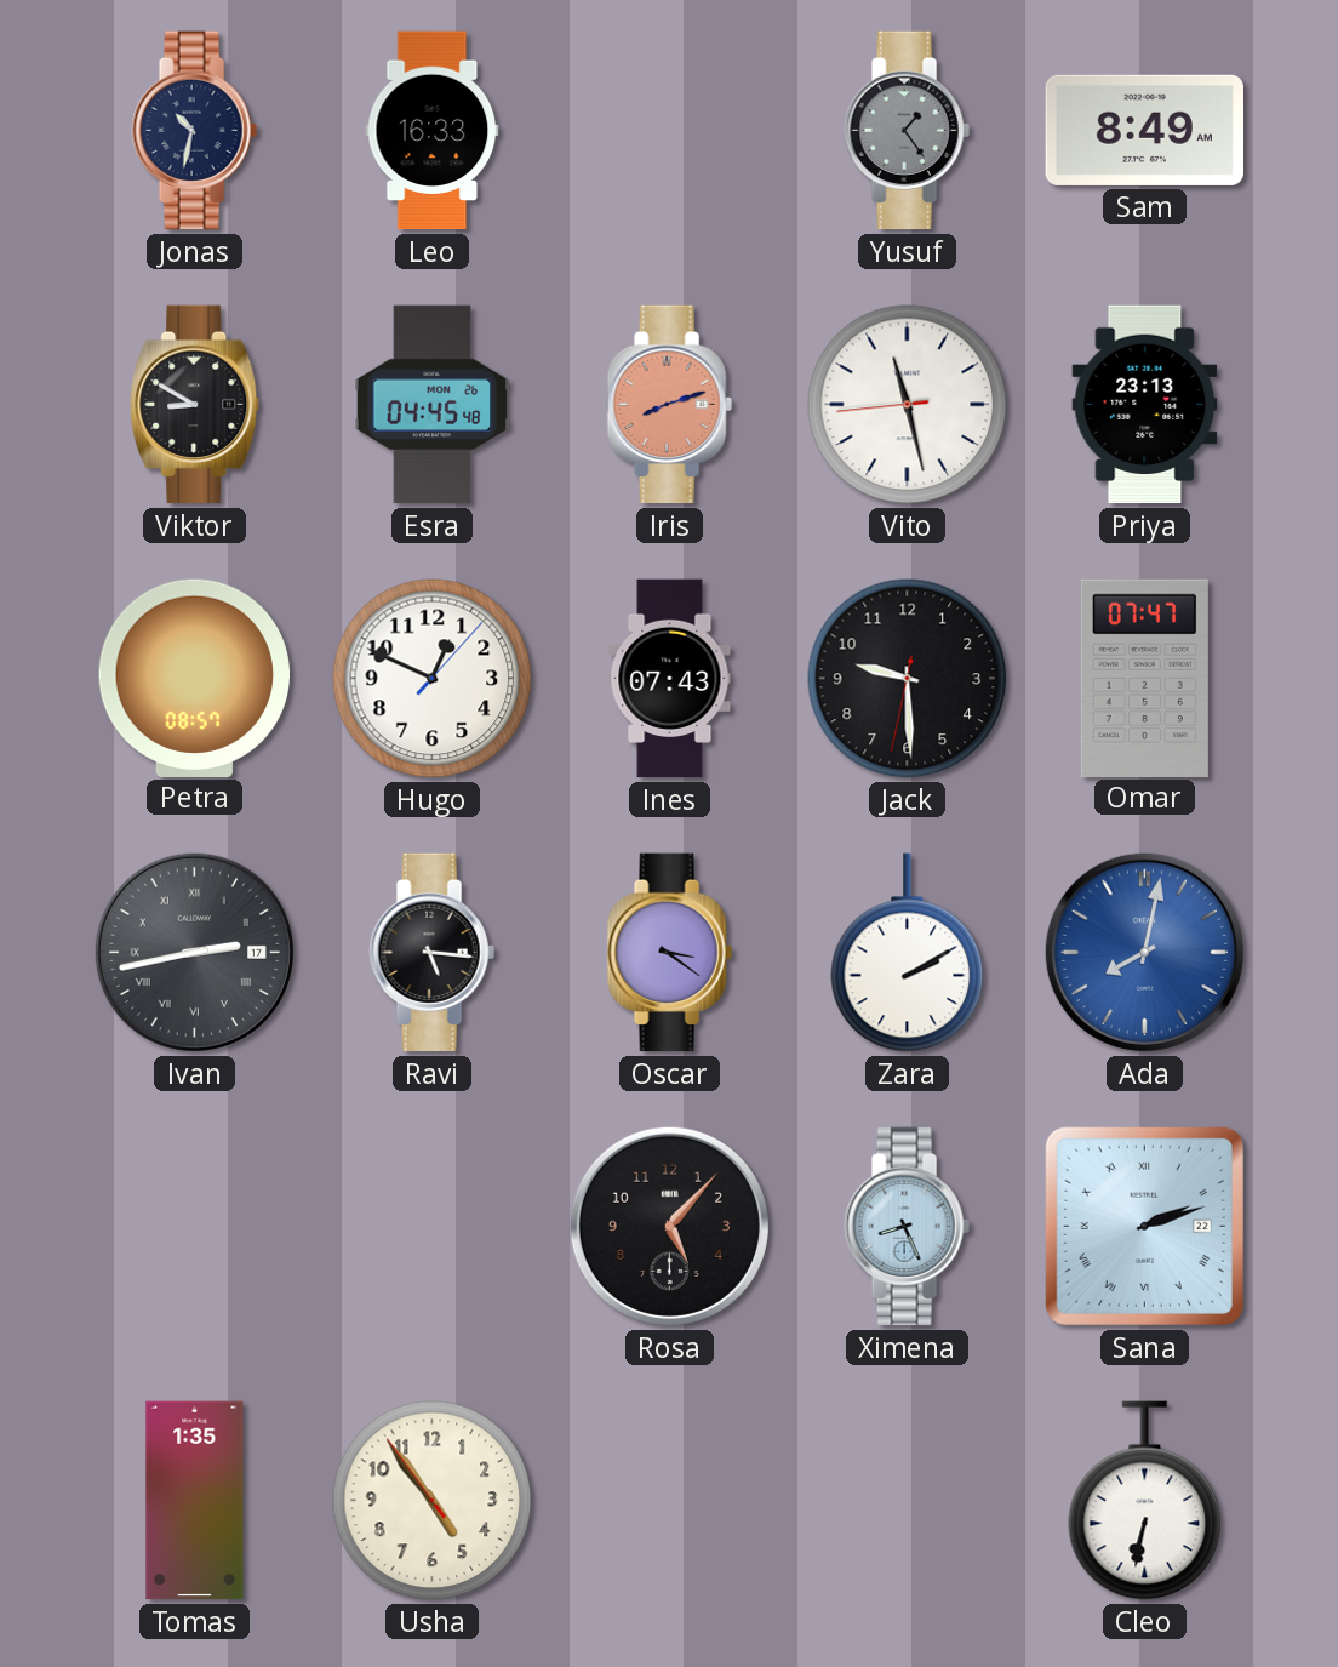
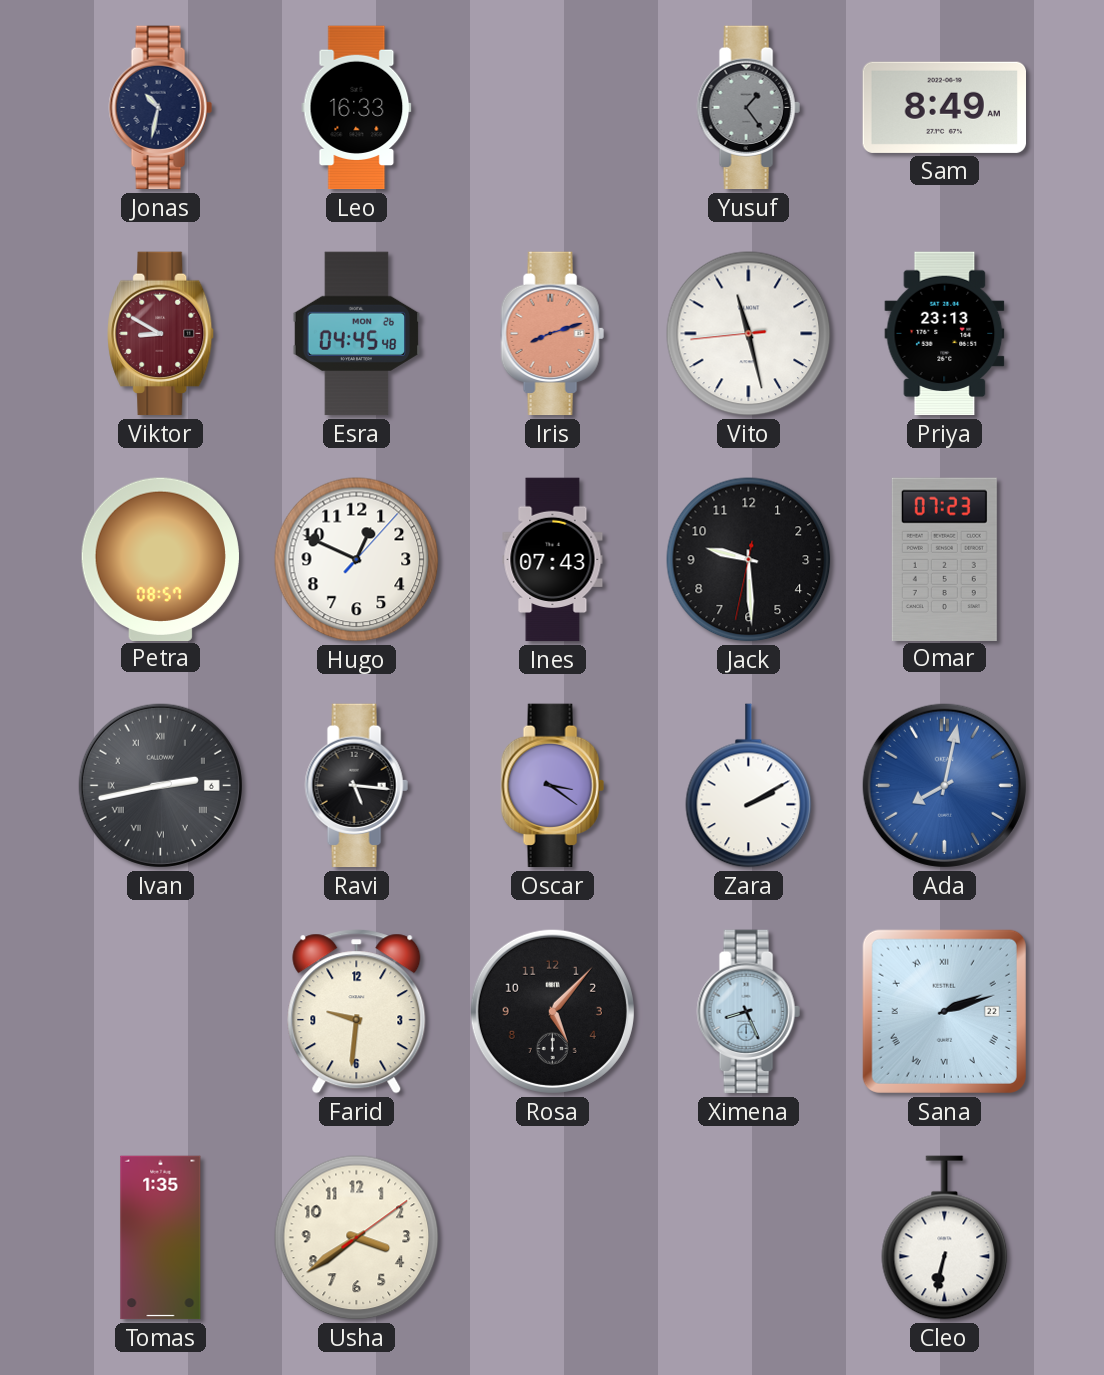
Viktor dial: black -> burgundy
Omar: 07:47 -> 07:23
Ivan date: 17 -> 6
Farid: none -> 9:31
Usha: 4:53 -> 3:39
